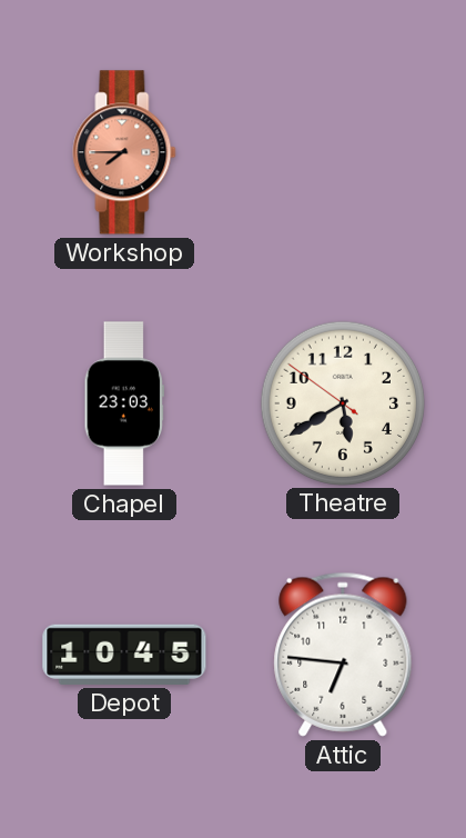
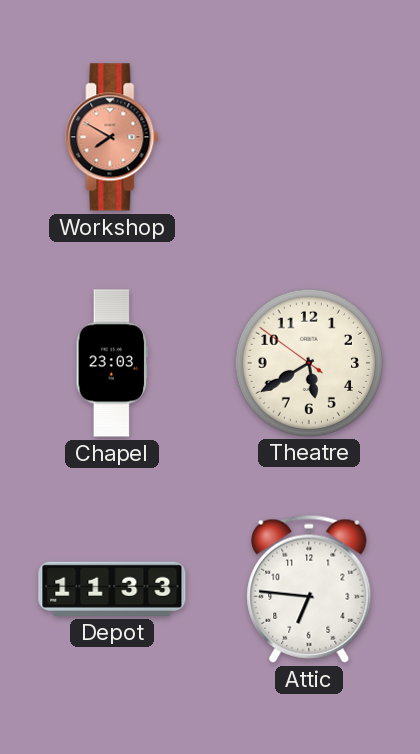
Workshop: 7:45 -> 7:50
Depot: 10:45 -> 11:33
